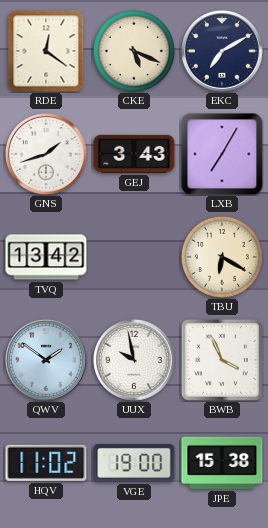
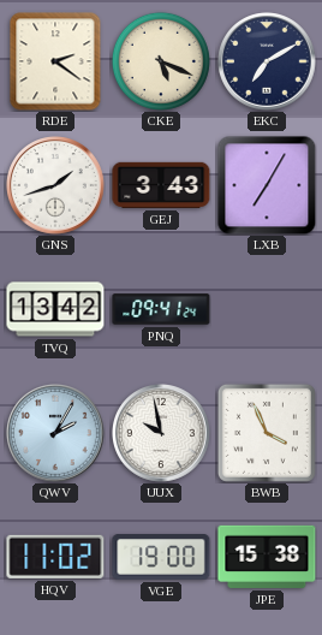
RDE: 12:21 -> 2:21
PNQ: none -> 09:41
TBU: 6:20 -> none
QWV: 1:51 -> 2:05
